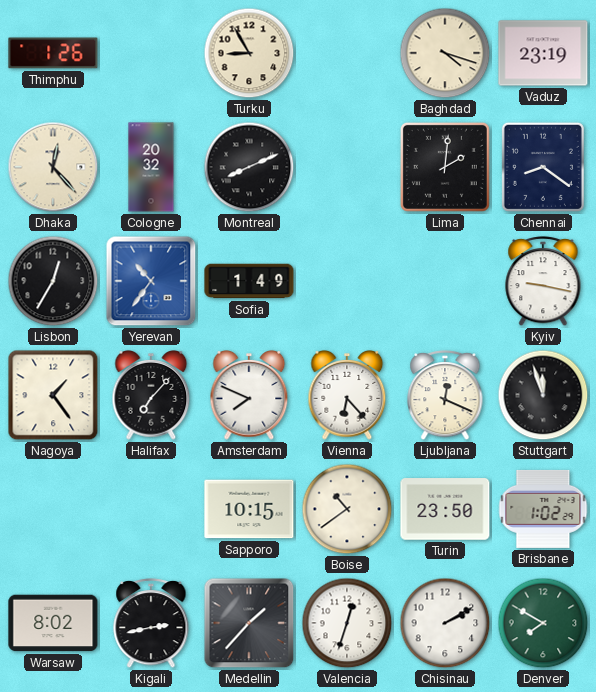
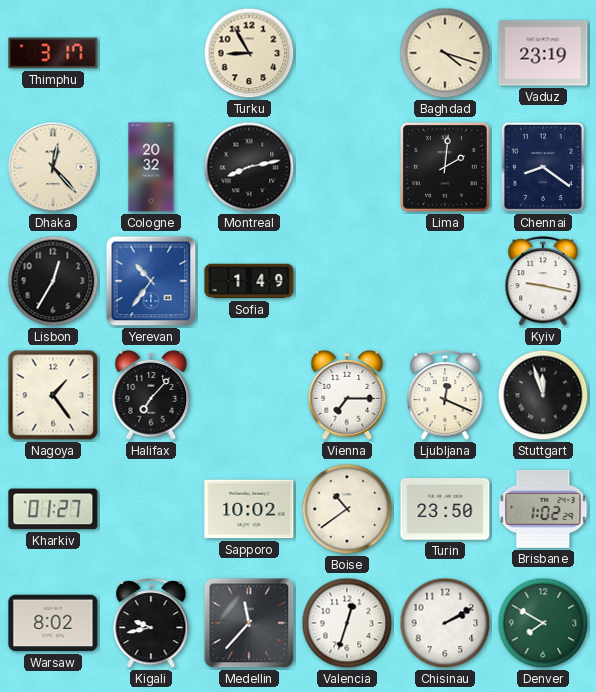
Thimphu: 1:26 -> 3:17
Montreal: 8:11 -> 8:13
Amsterdam: 7:49 -> none
Vienna: 6:23 -> 7:15
Kharkiv: none -> 01:27
Sapporo: 10:15 -> 10:02
Kigali: 2:43 -> 9:43
Medellin: 1:37 -> 11:37
